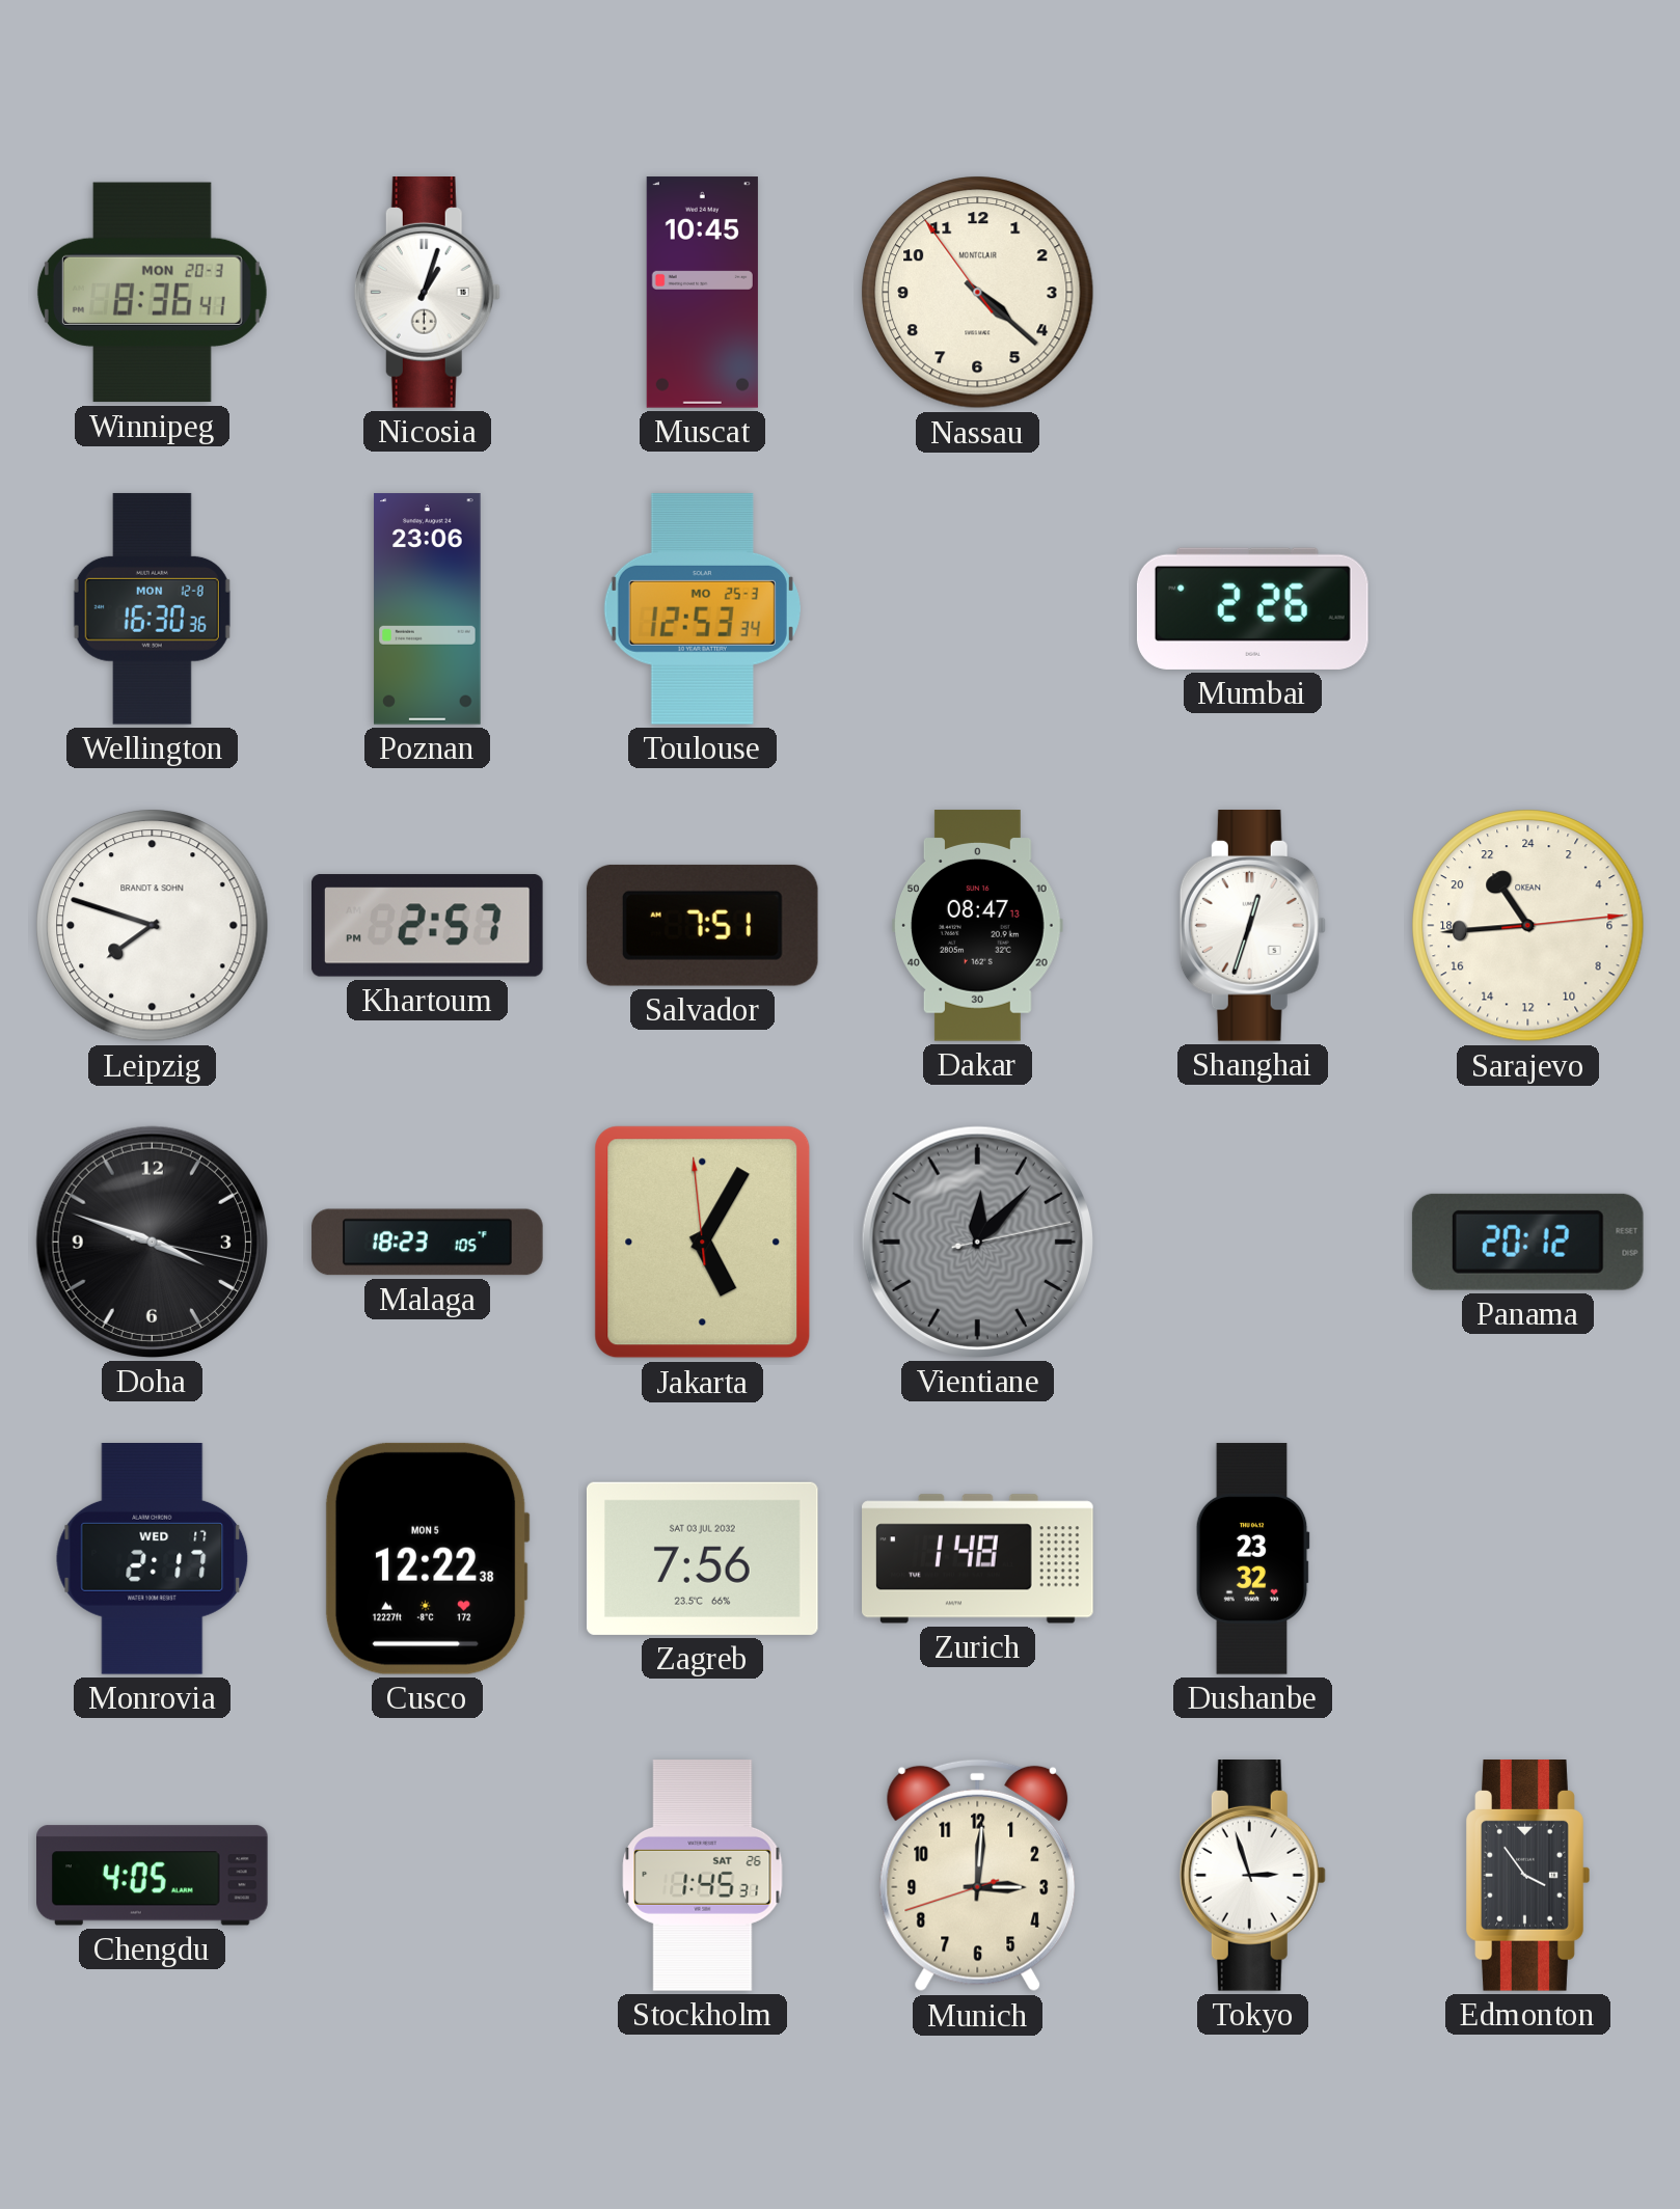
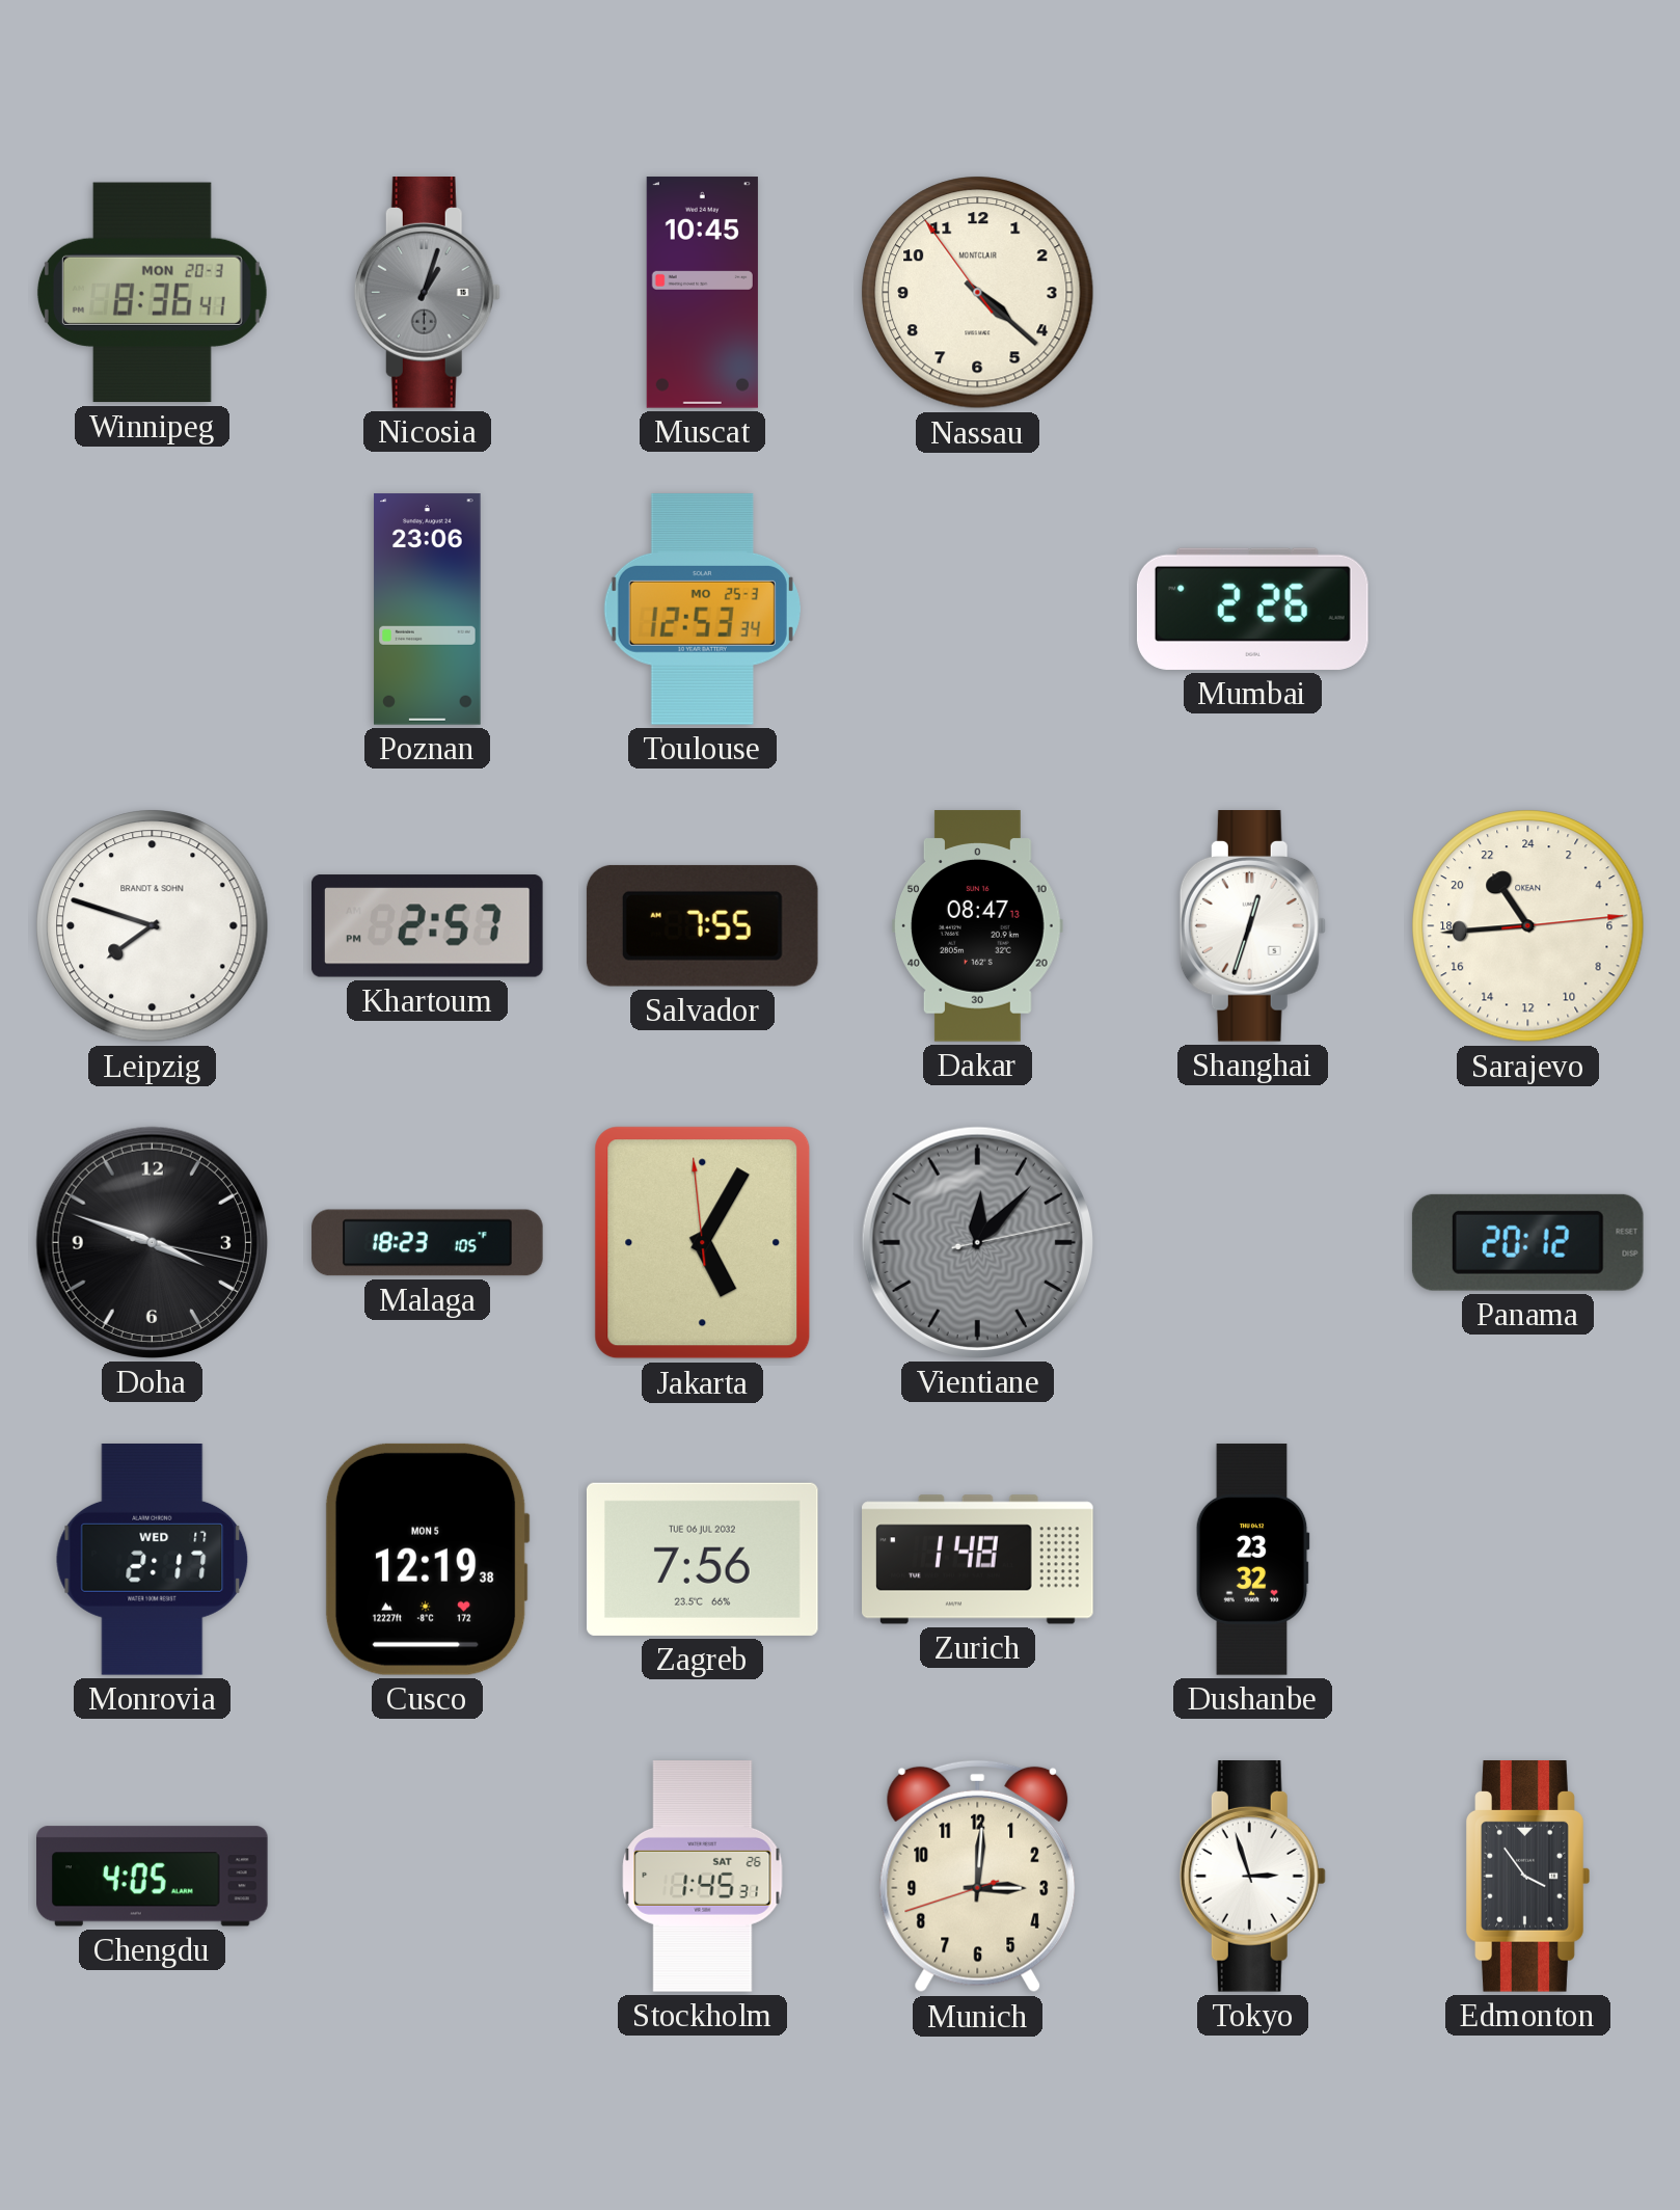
Nicosia dial: white -> grey
Wellington: 16:30 -> none
Salvador: 7:51 -> 7:55
Cusco: 12:22 -> 12:19
Zagreb date: SAT 03 JUL 2032 -> TUE 06 JUL 2032
